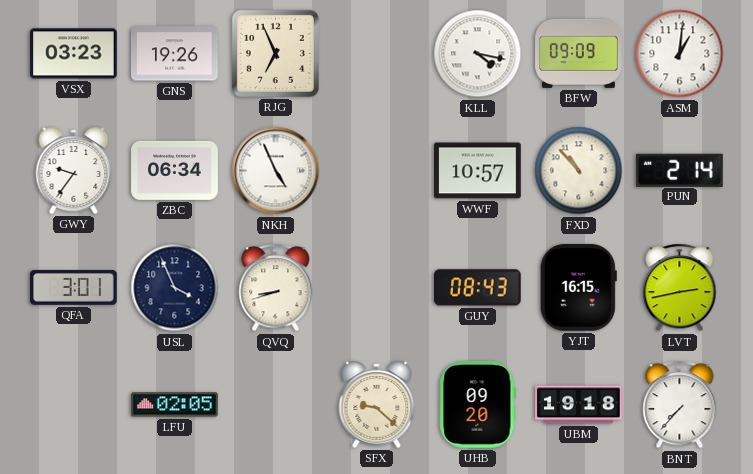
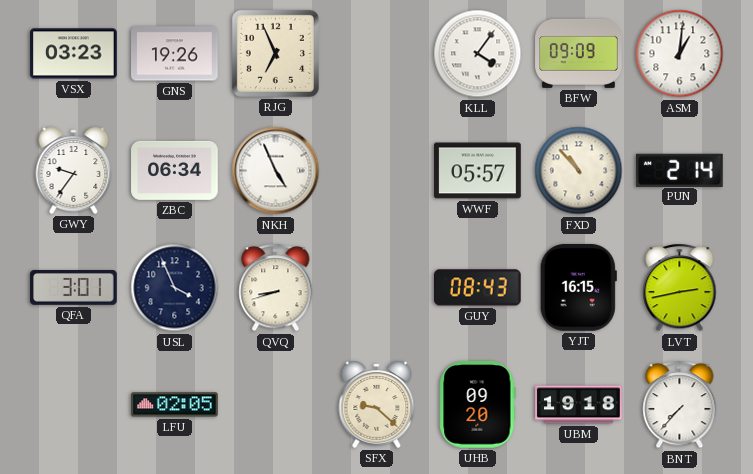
KLL: 4:17 -> 4:06
WWF: 10:57 -> 05:57
